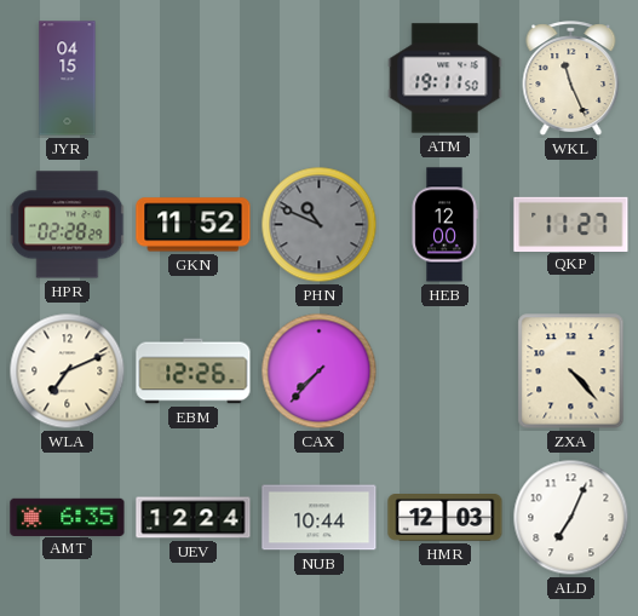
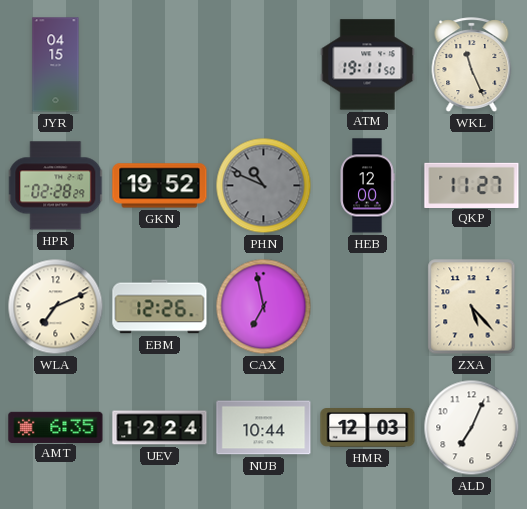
GKN: 11:52 -> 19:52
CAX: 7:37 -> 6:58
ZXA: 4:23 -> 5:23
